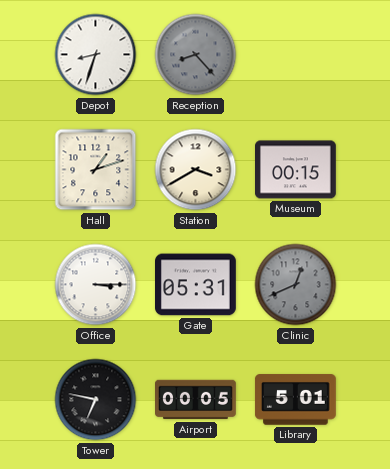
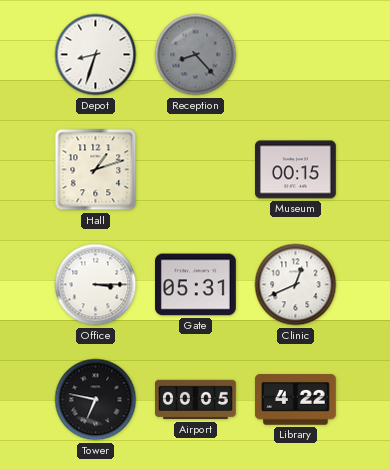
Station: 3:40 -> none
Clinic dial: grey -> white
Library: 5:01 -> 4:22
